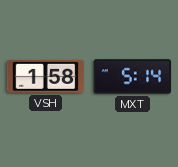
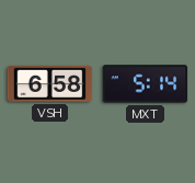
VSH: 1:58 -> 6:58
